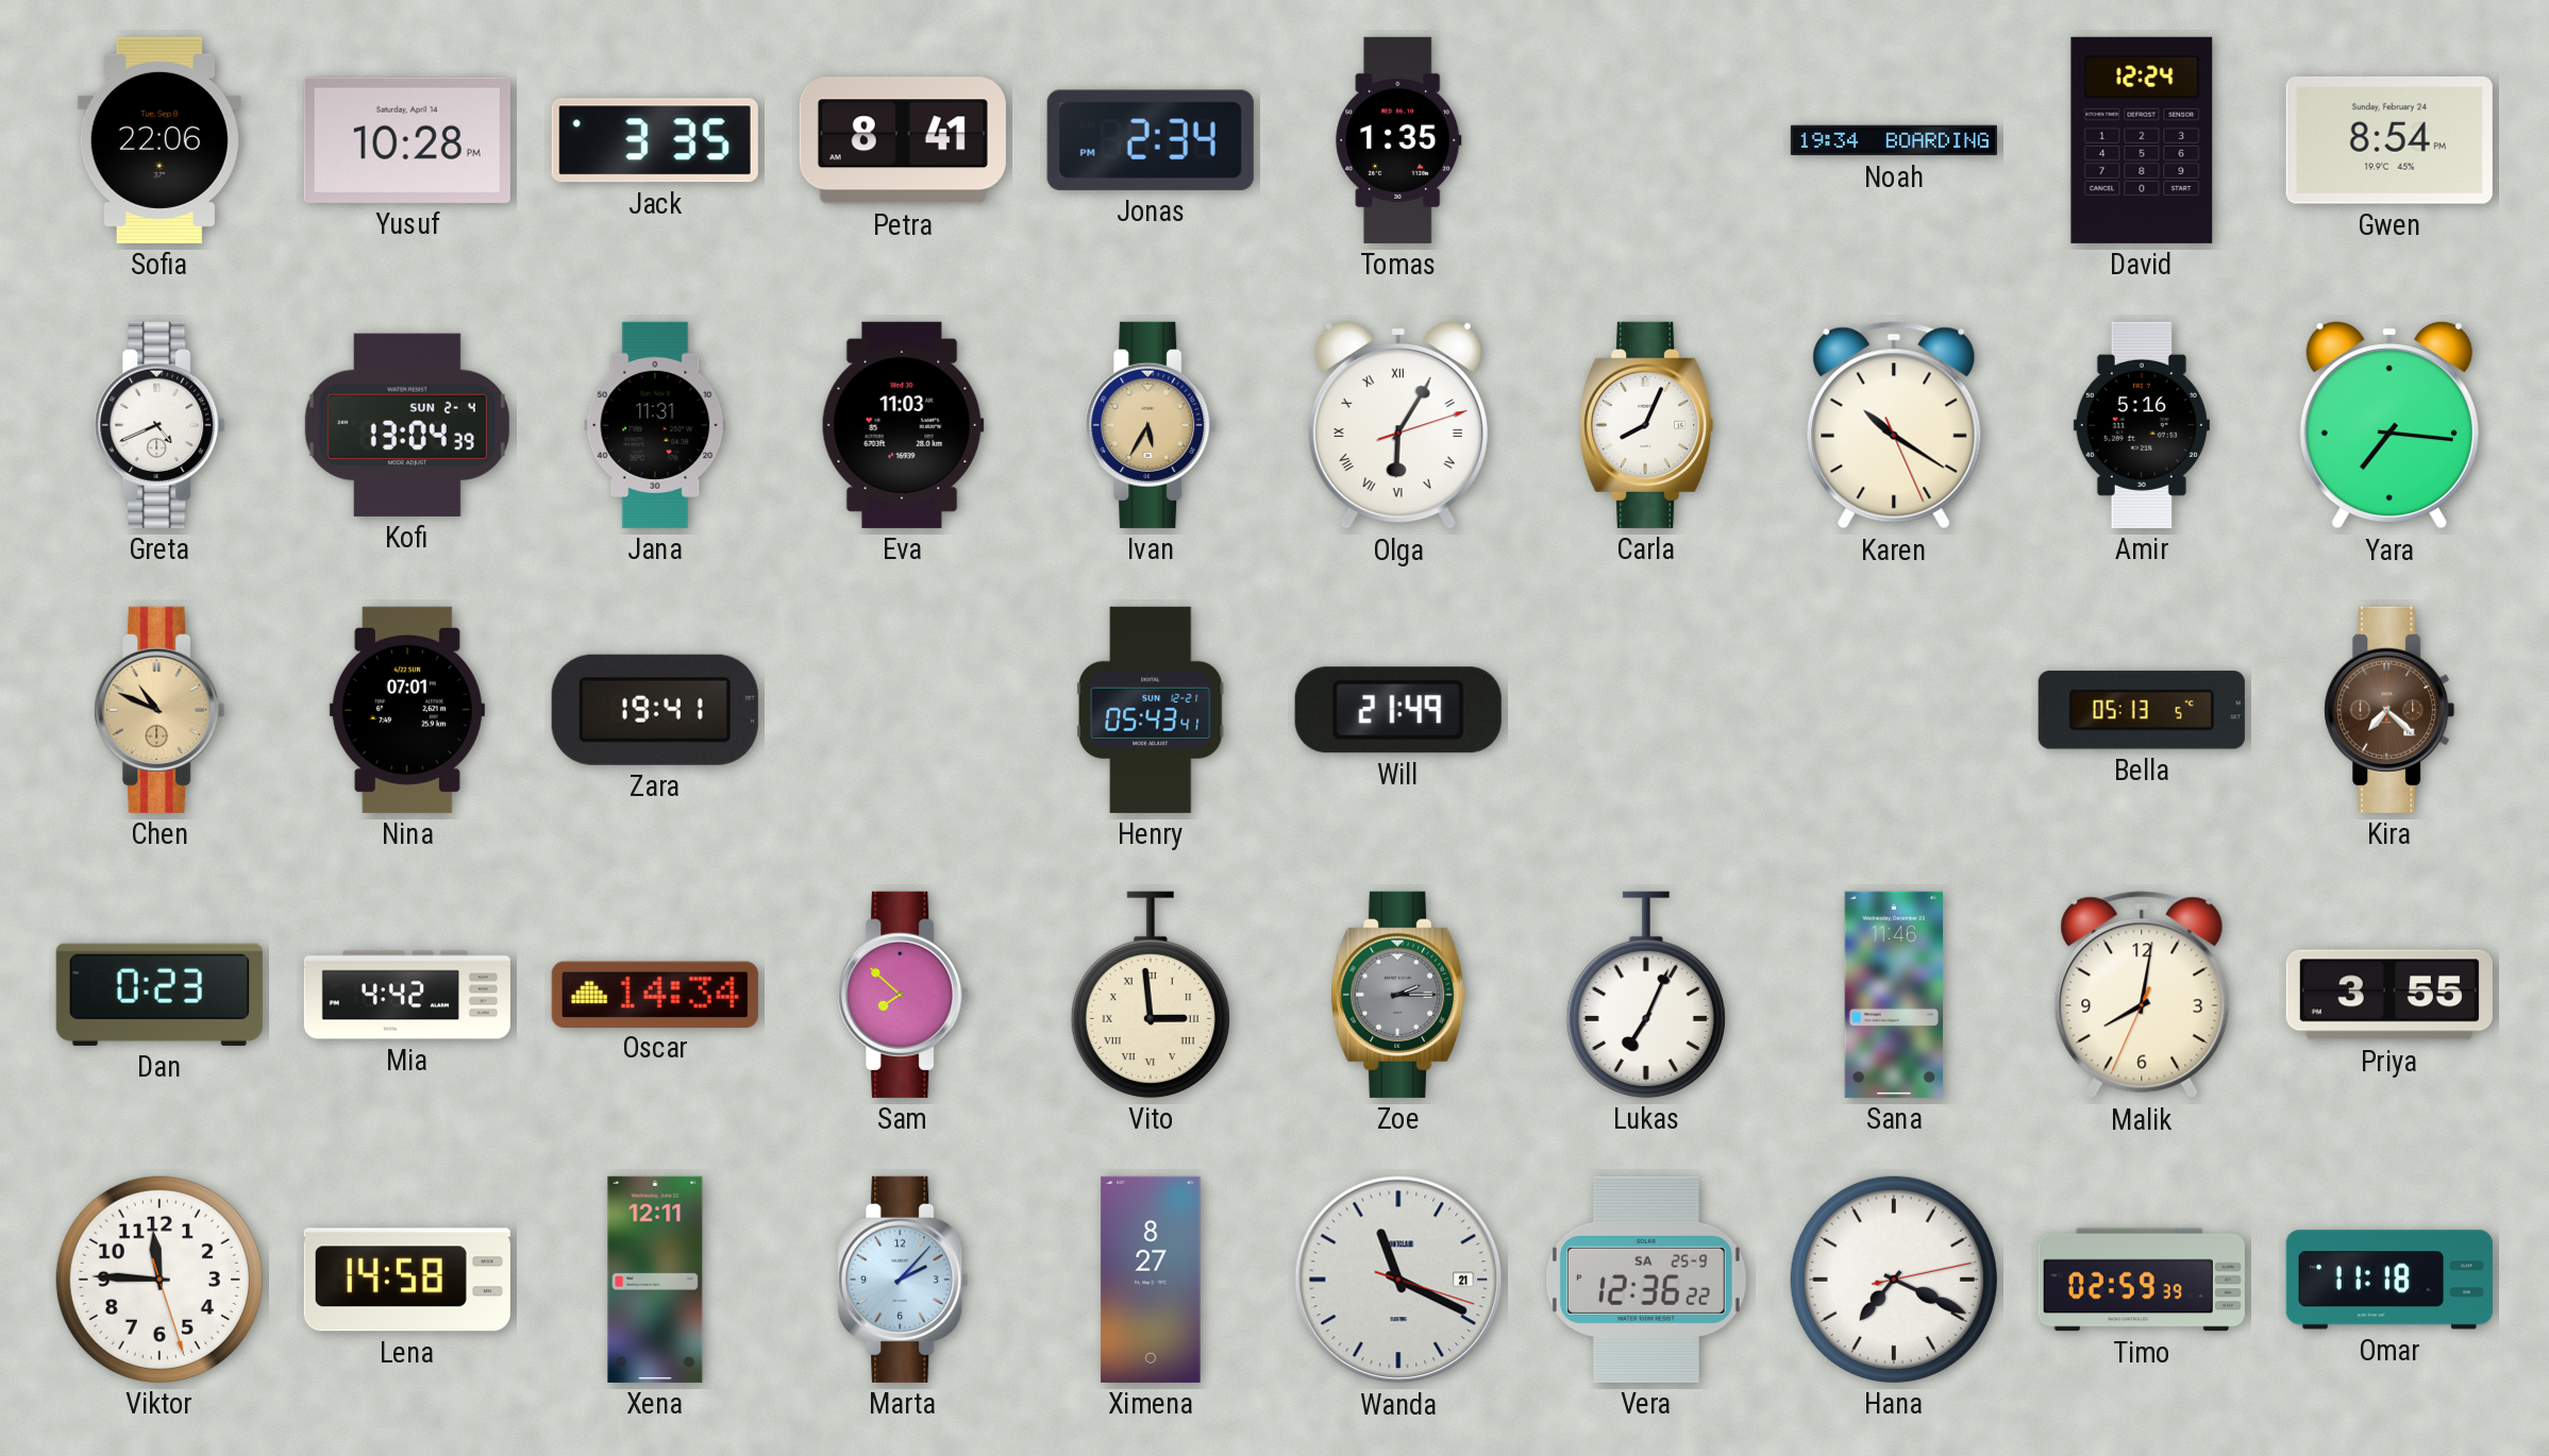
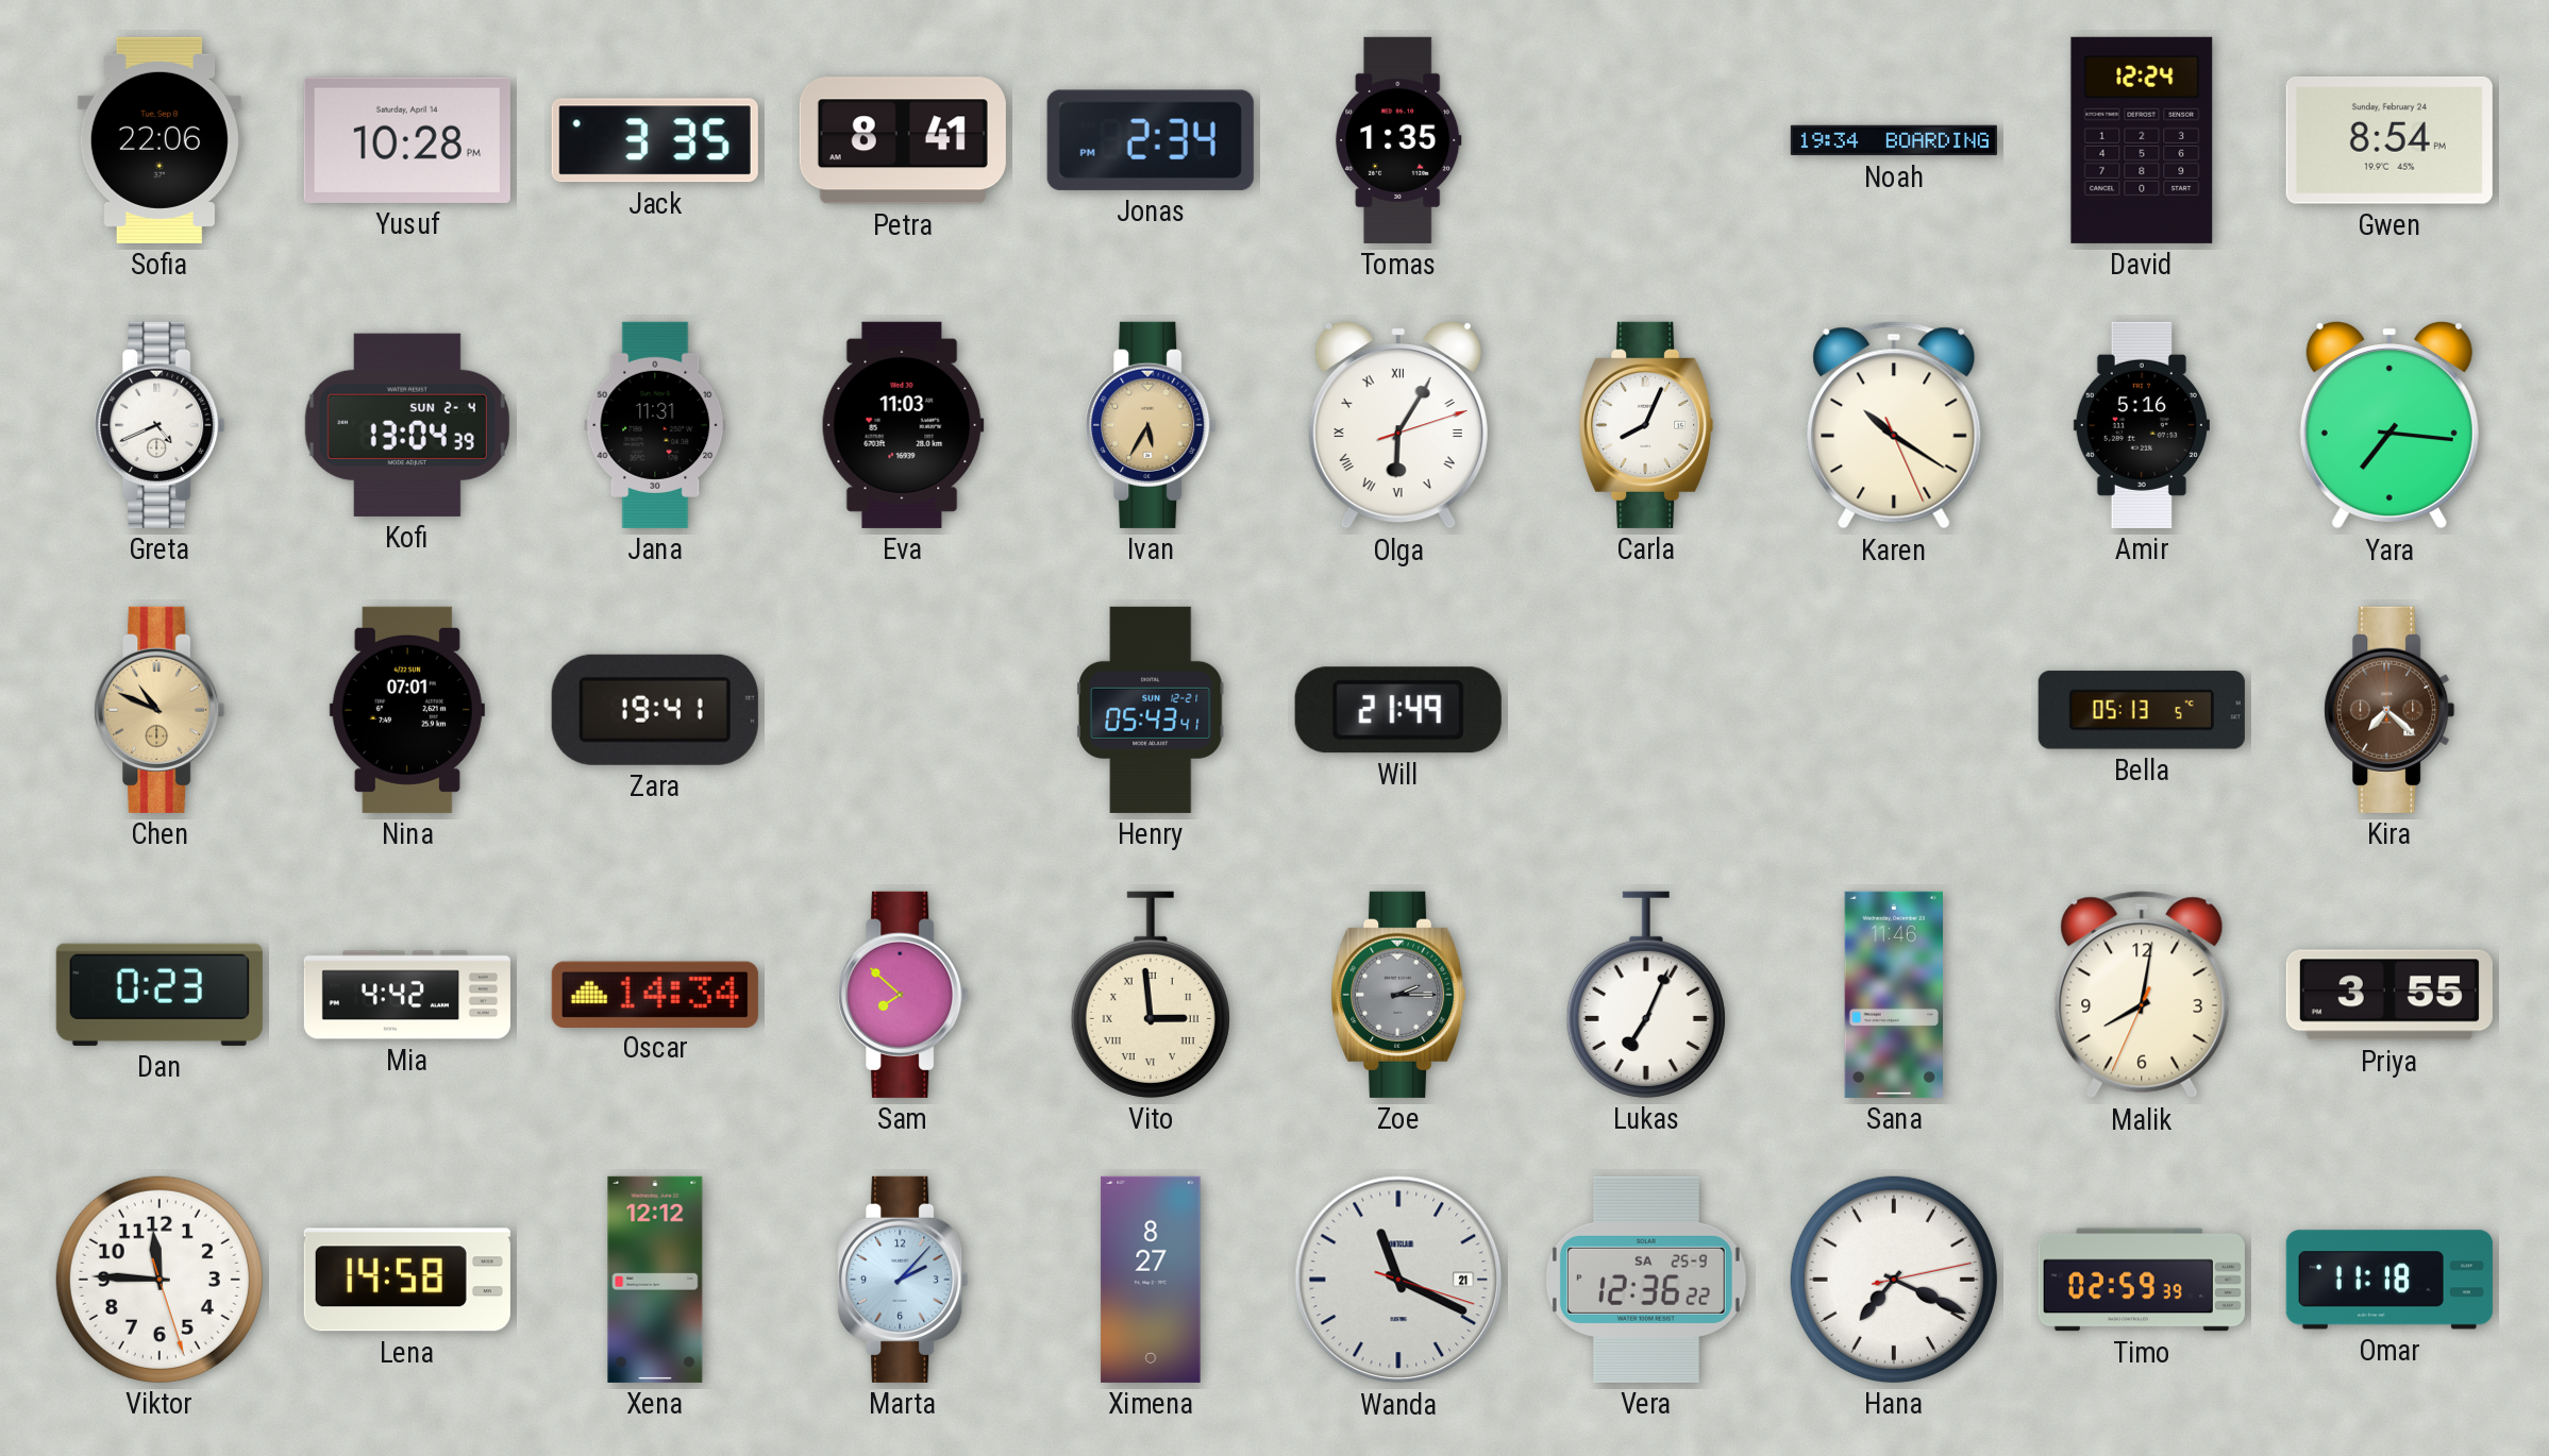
Xena: 12:11 -> 12:12
